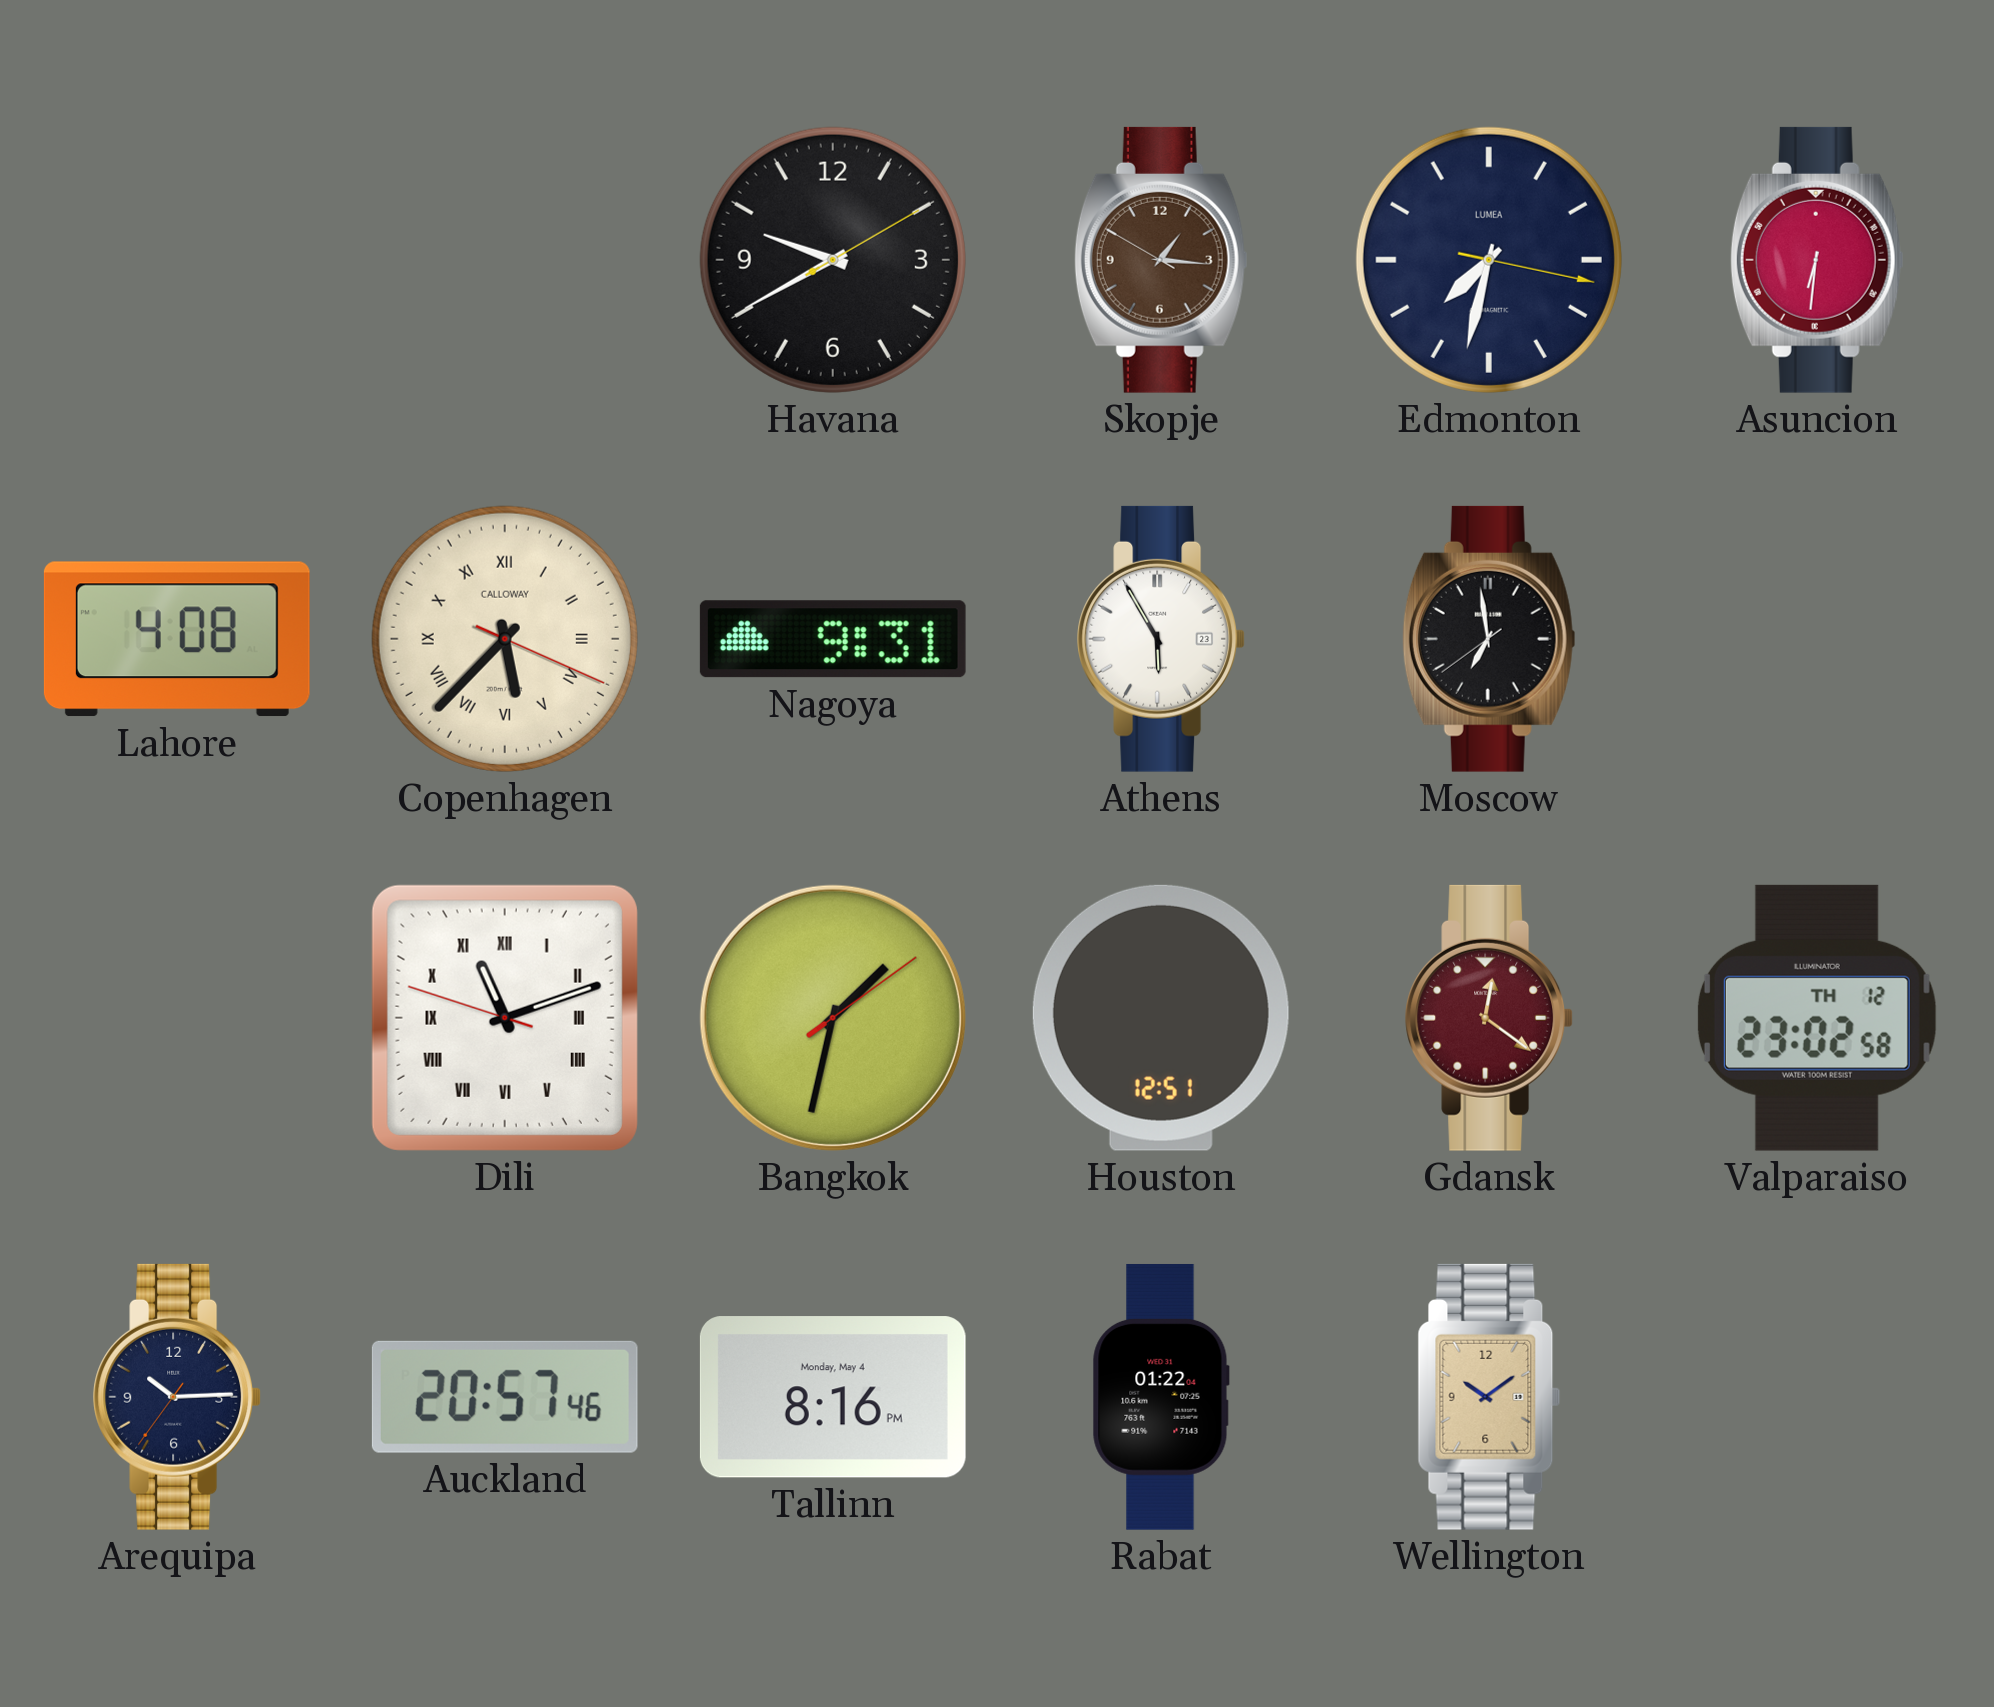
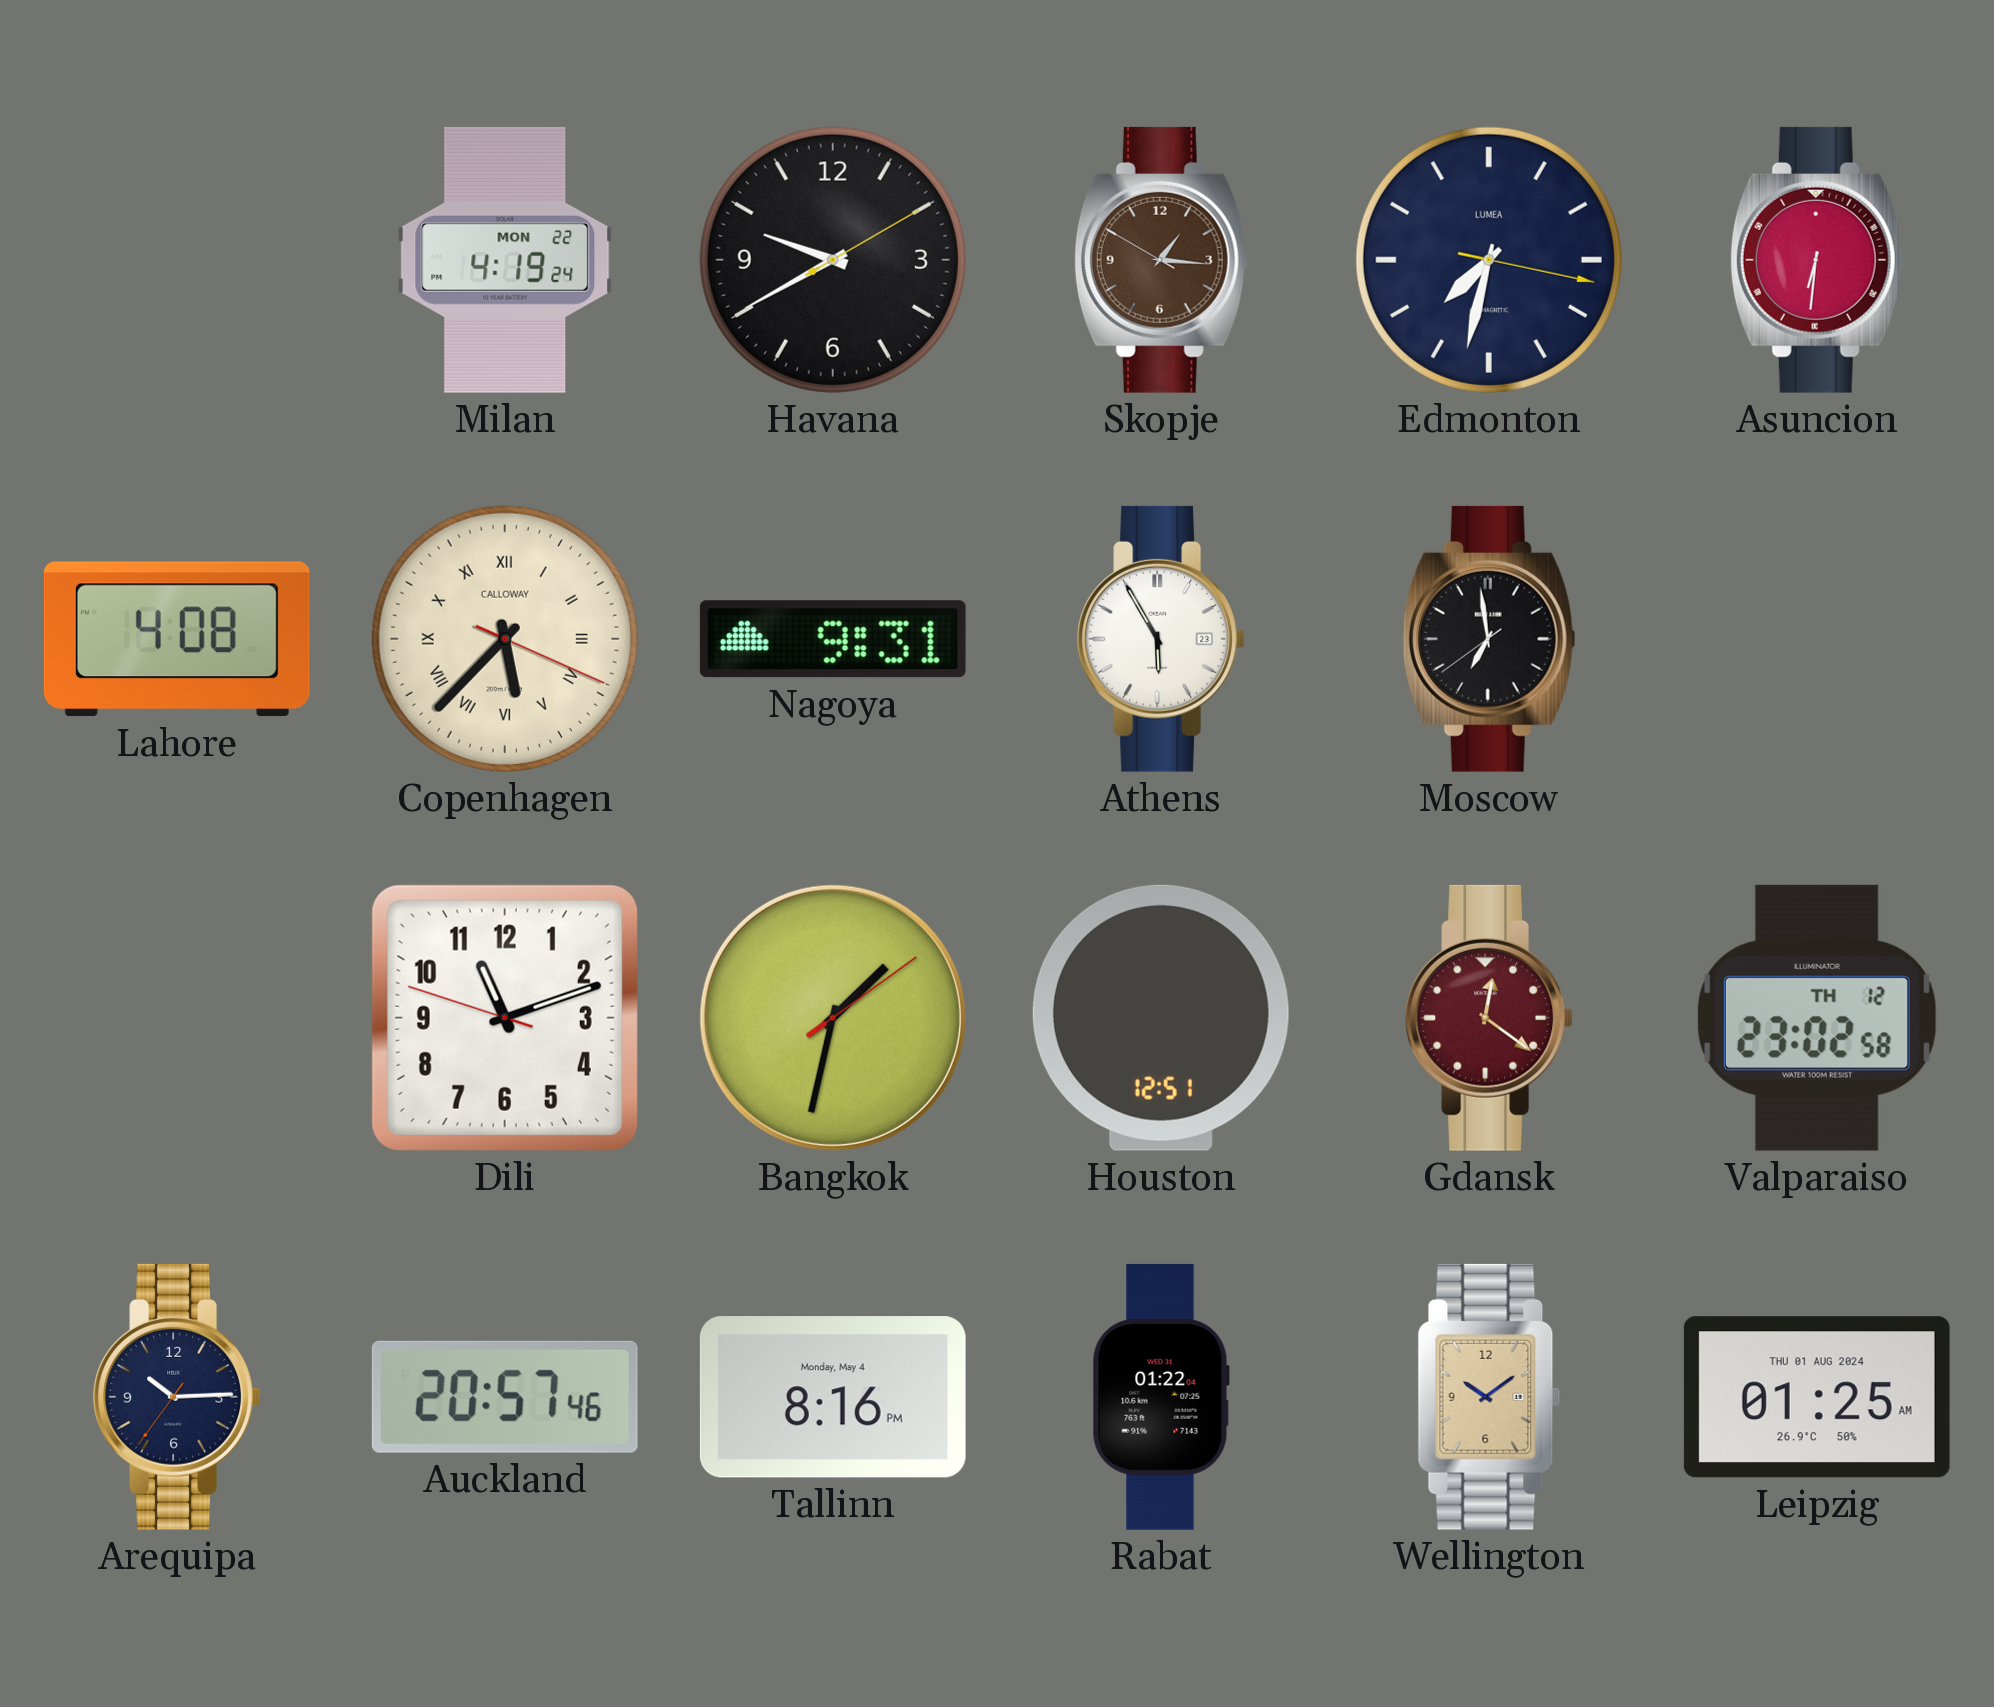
Milan: none -> 4:19
Dili numerals: Roman -> Arabic
Leipzig: none -> 01:25
